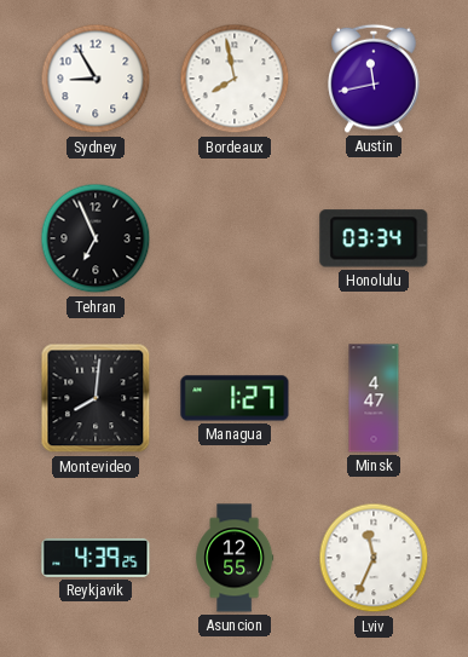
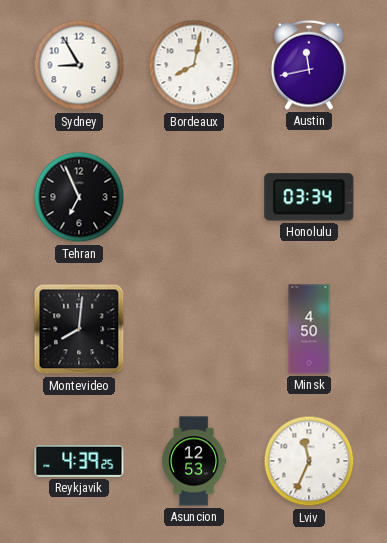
Bordeaux: 7:58 -> 8:02
Managua: 1:27 -> none
Minsk: 4:47 -> 4:50
Asuncion: 12:55 -> 12:53
